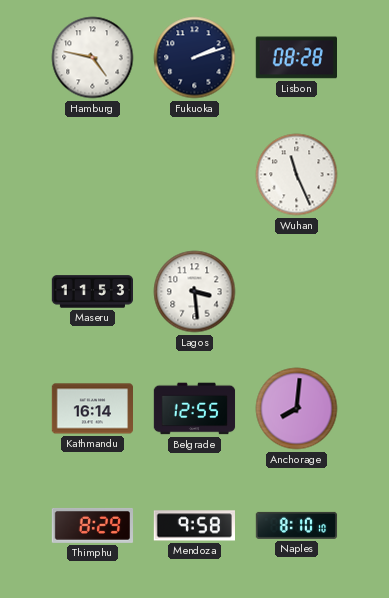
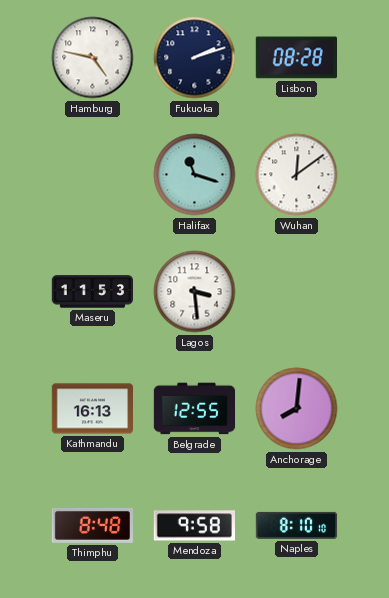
Halifax: none -> 11:18
Wuhan: 11:26 -> 12:09
Kathmandu: 16:14 -> 16:13
Thimphu: 8:29 -> 8:48
